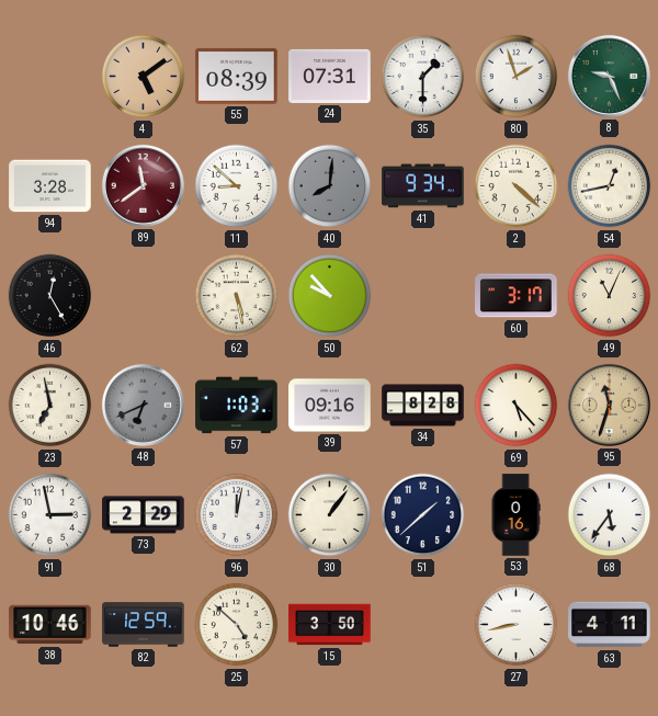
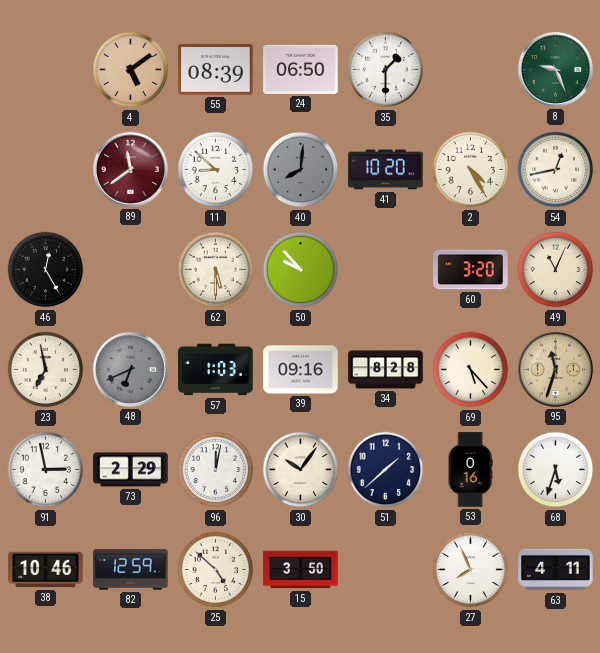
24: 07:31 -> 06:50
80: 1:57 -> none
94: 3:28 -> none
41: 9:34 -> 10:20
2: 4:22 -> 4:25
62: 5:28 -> 5:30
60: 3:17 -> 3:20
30: 1:06 -> 10:06
68: 5:36 -> 5:33
27: 8:43 -> 7:56
